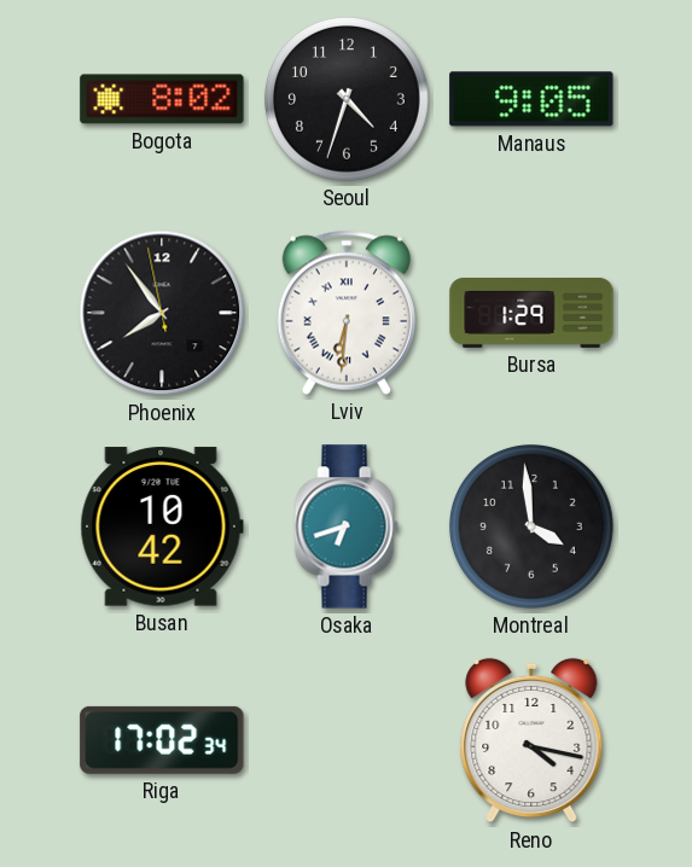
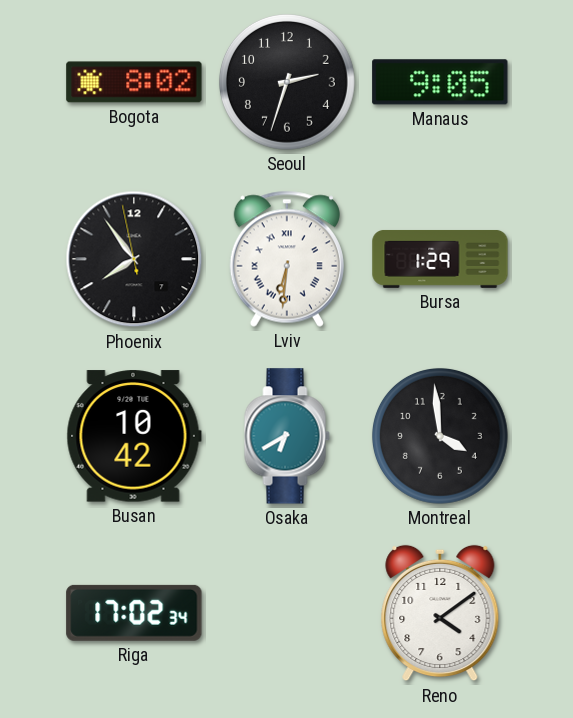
Seoul: 4:33 -> 2:33
Osaka: 6:42 -> 6:40
Reno: 4:17 -> 4:09
